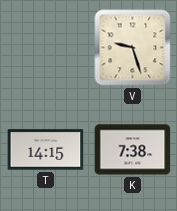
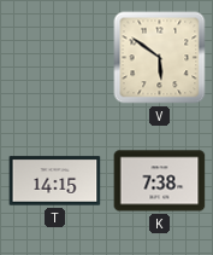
V: 9:27 -> 5:51
